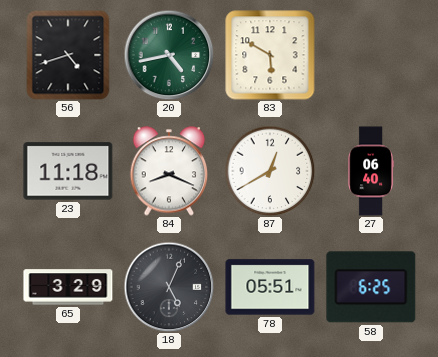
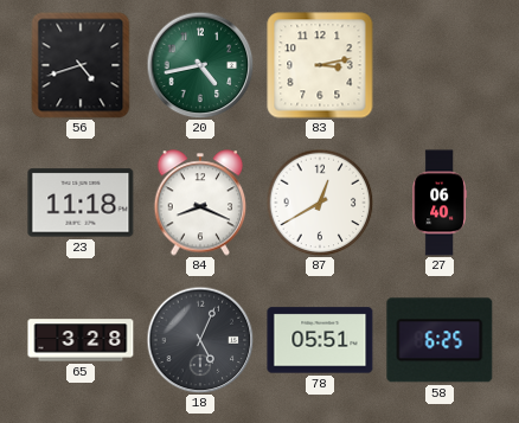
83: 5:50 -> 3:13
65: 3:29 -> 3:28
